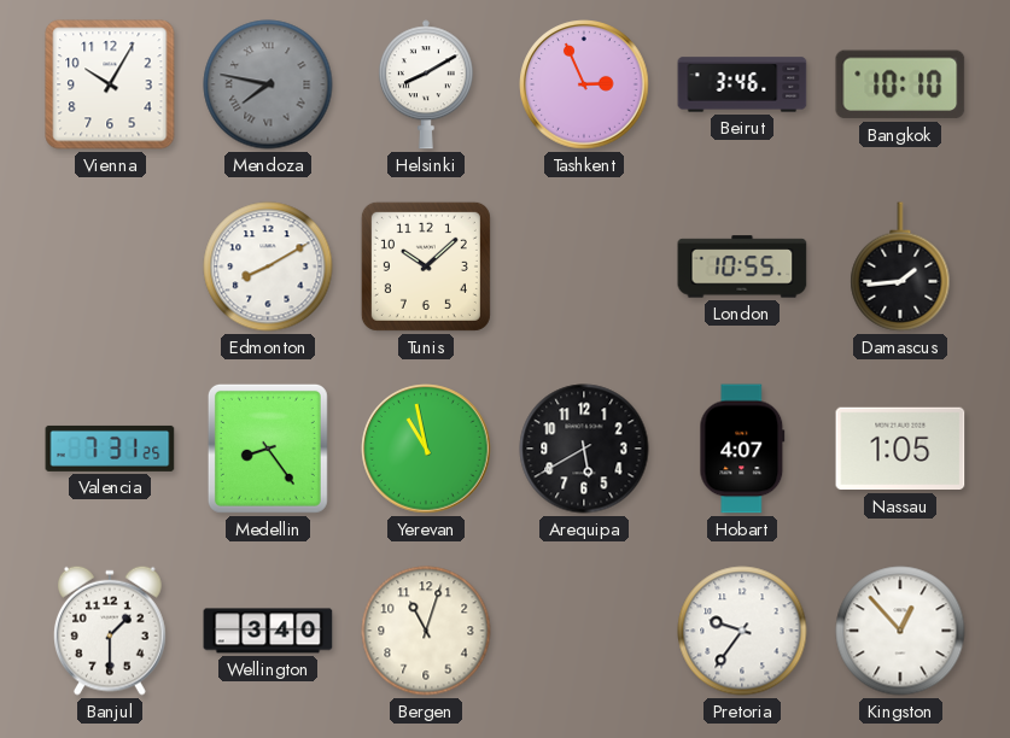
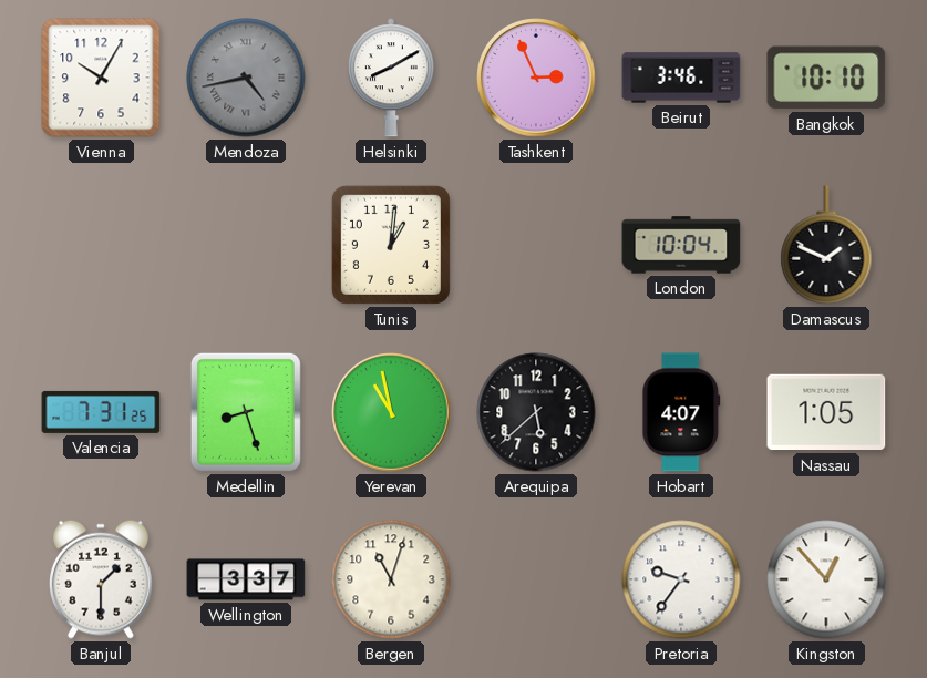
Mendoza: 7:47 -> 4:43
Edmonton: 8:10 -> none
Tunis: 10:08 -> 1:01
London: 10:55 -> 10:04
Damascus: 1:44 -> 1:49
Medellin: 8:24 -> 8:27
Arequipa: 5:40 -> 5:38
Wellington: 3:40 -> 3:37
